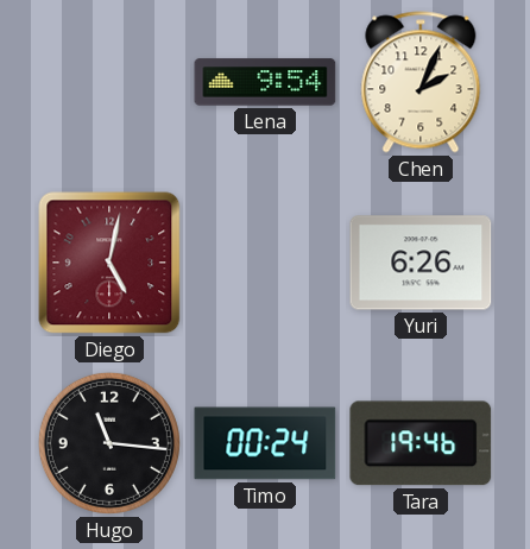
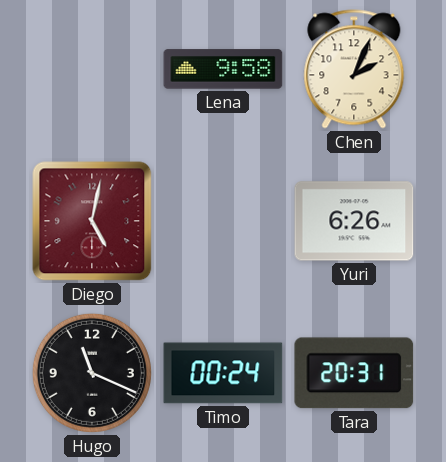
Lena: 9:54 -> 9:58
Hugo: 11:16 -> 11:19
Tara: 19:46 -> 20:31
